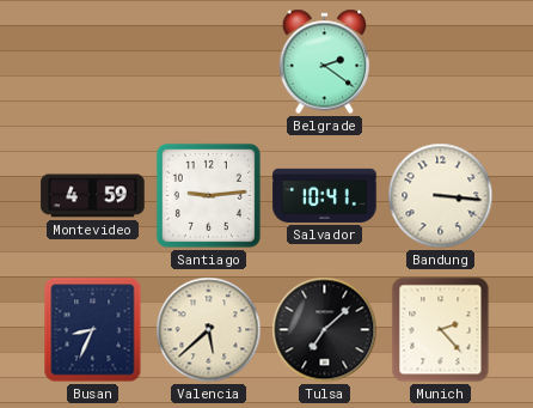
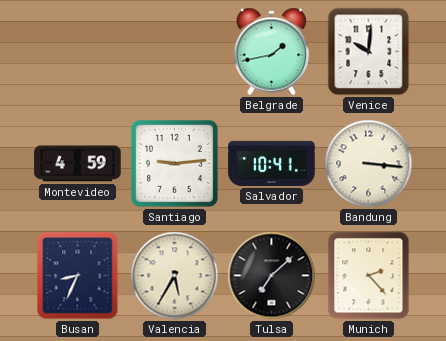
Belgrade: 2:21 -> 1:43
Venice: none -> 10:01
Valencia: 5:38 -> 5:35
